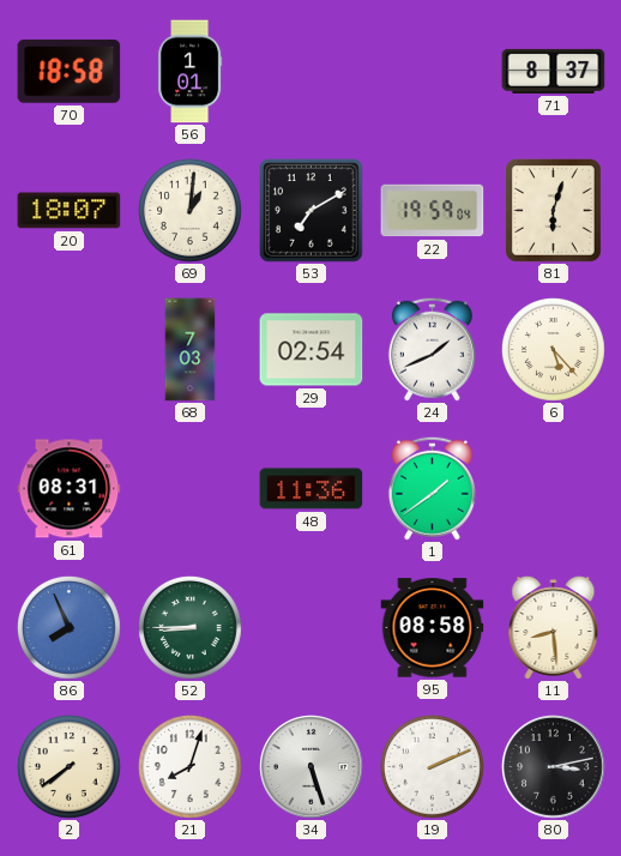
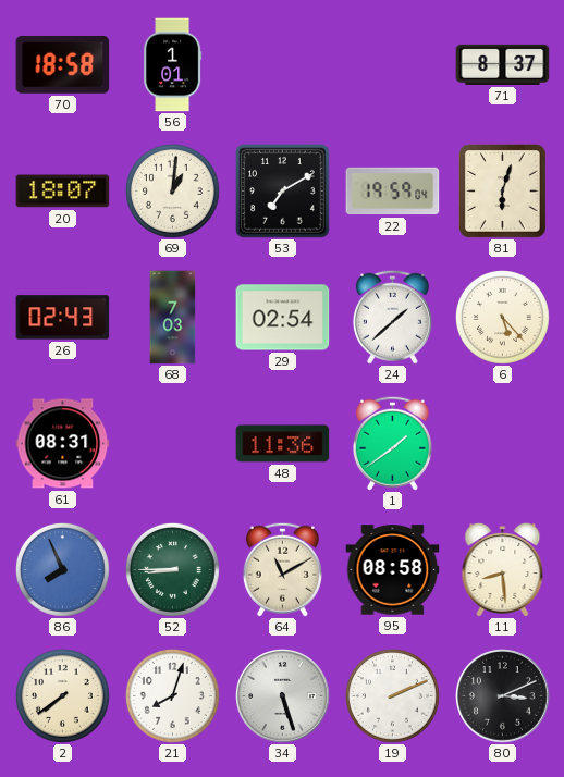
26: none -> 02:43
24: 1:41 -> 1:38
64: none -> 11:10
80: 3:13 -> 3:11
